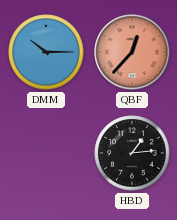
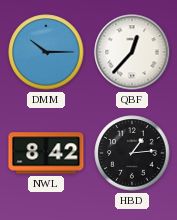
QBF dial: salmon -> white
NWL: none -> 8:42
